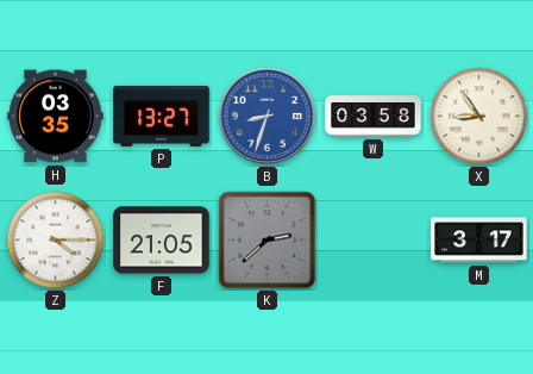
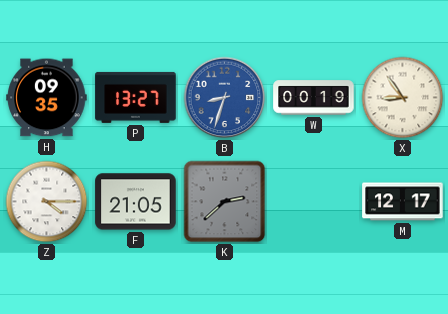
H: 03:35 -> 09:35
W: 03:58 -> 00:19
M: 3:17 -> 12:17
